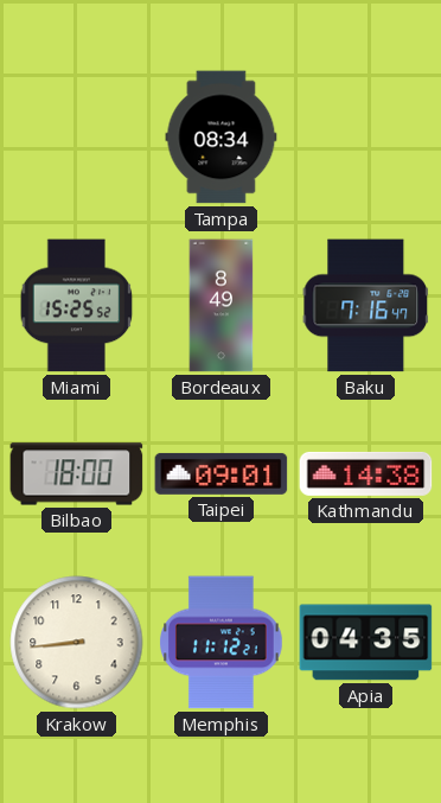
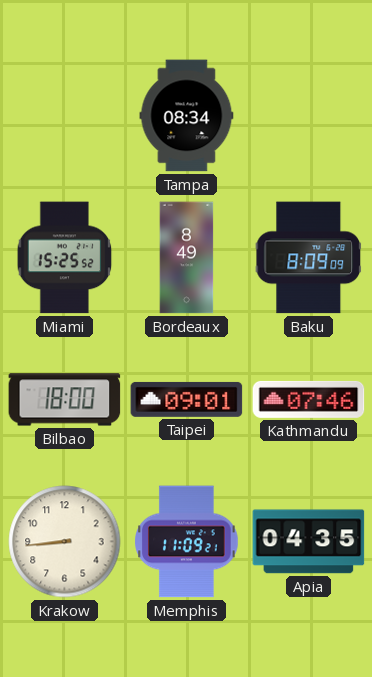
Baku: 7:16 -> 8:09
Kathmandu: 14:38 -> 07:46
Memphis: 11:12 -> 11:09
